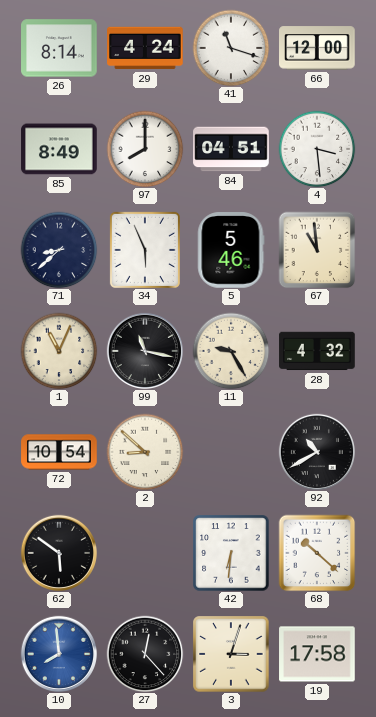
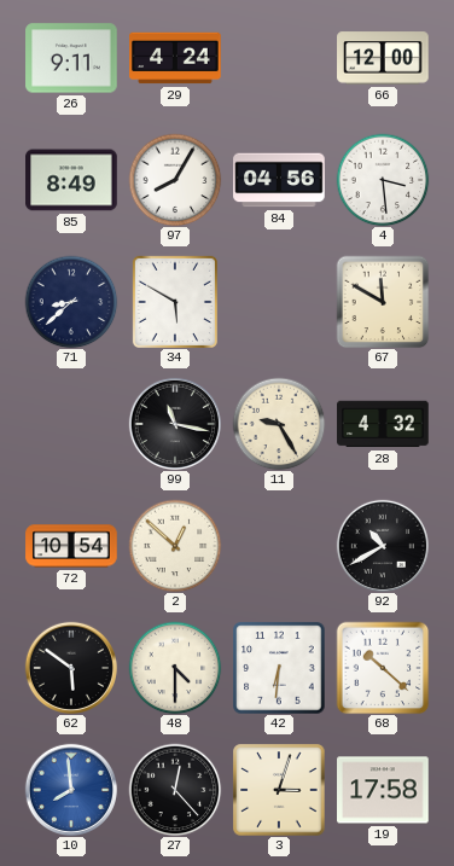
26: 8:14 -> 9:11
41: 11:18 -> none
97: 8:00 -> 8:05
84: 04:51 -> 04:56
34: 5:56 -> 5:50
5: 5:46 -> none
67: 10:59 -> 11:50
1: 11:04 -> none
2: 8:52 -> 12:52
48: none -> 4:30
